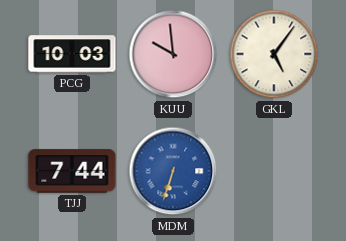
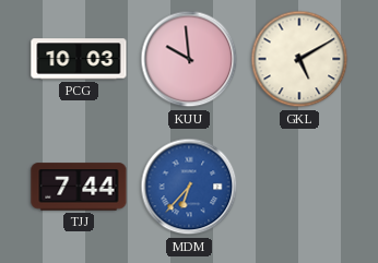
GKL: 5:06 -> 5:10
MDM: 6:33 -> 6:37
